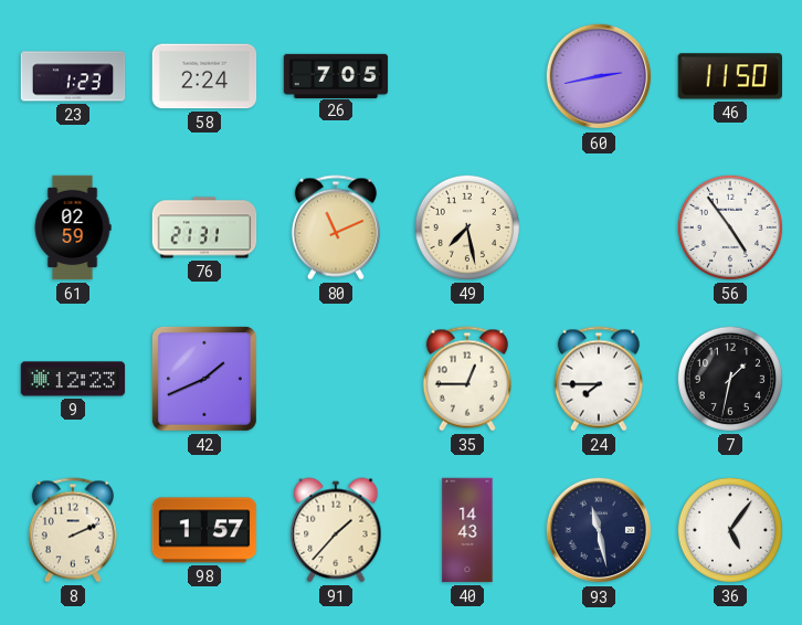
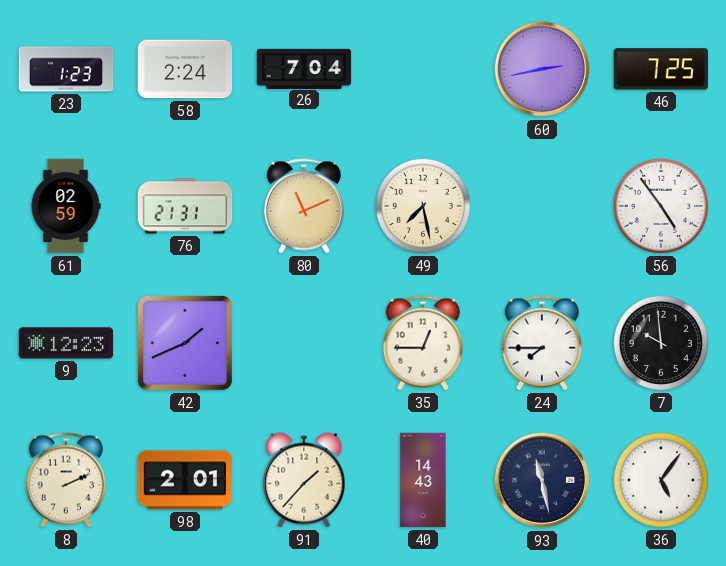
26: 7:05 -> 7:04
46: 11:50 -> 7:25
7: 1:32 -> 9:59
98: 1:57 -> 2:01
